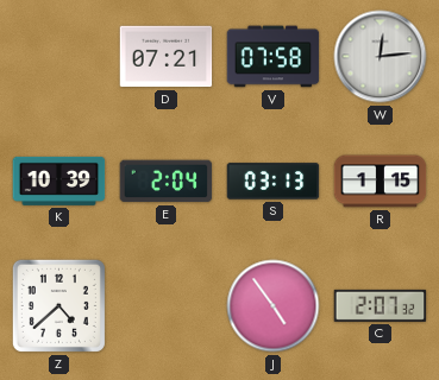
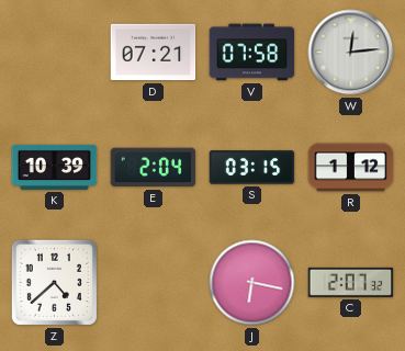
S: 03:13 -> 03:15
R: 1:15 -> 1:12
J: 4:54 -> 6:17
